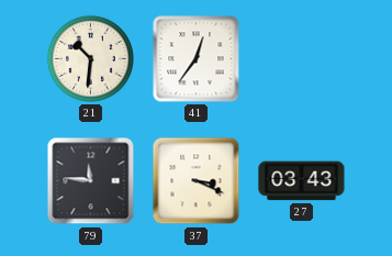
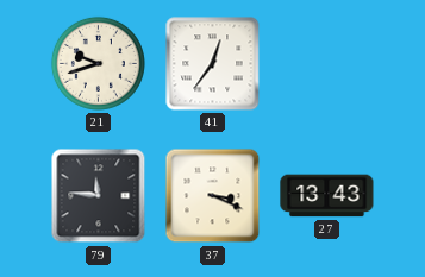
21: 10:31 -> 9:42
27: 03:43 -> 13:43
